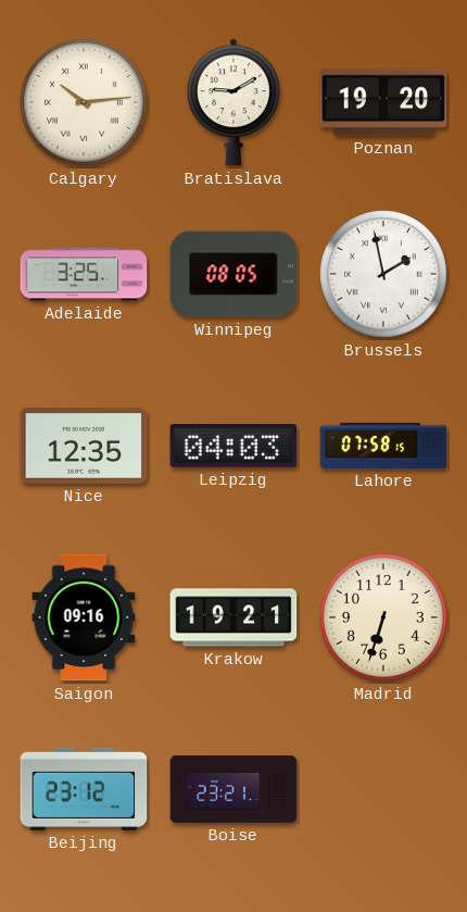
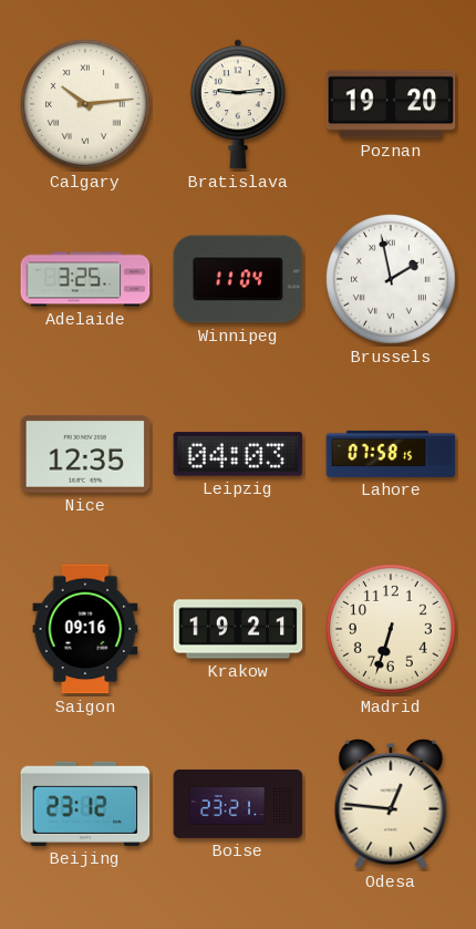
Bratislava: 9:10 -> 9:14
Winnipeg: 08:05 -> 11:04
Odesa: none -> 12:46
